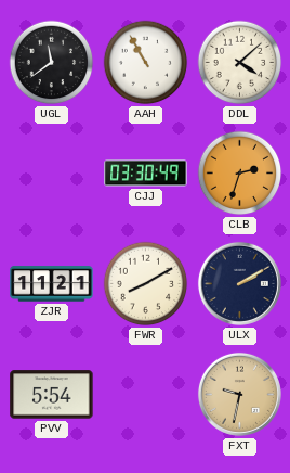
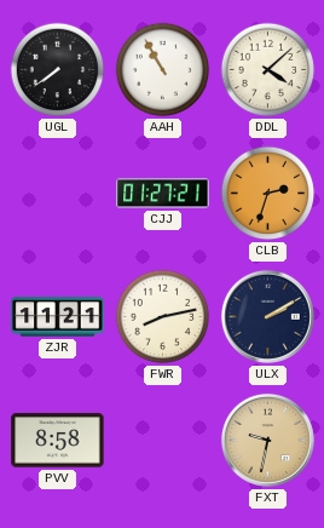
UGL: 11:39 -> 7:39
CJJ: 03:30 -> 01:27
FWR: 8:10 -> 8:13
PVV: 5:54 -> 8:58
